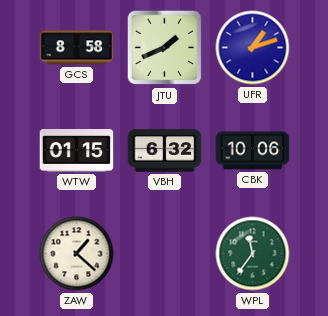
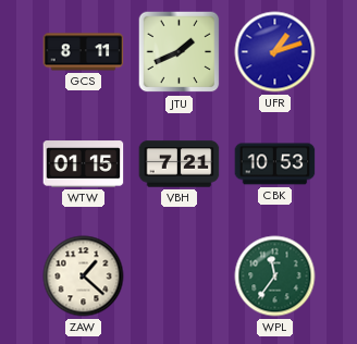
GCS: 8:58 -> 8:11
VBH: 6:32 -> 7:21
CBK: 10:06 -> 10:53
